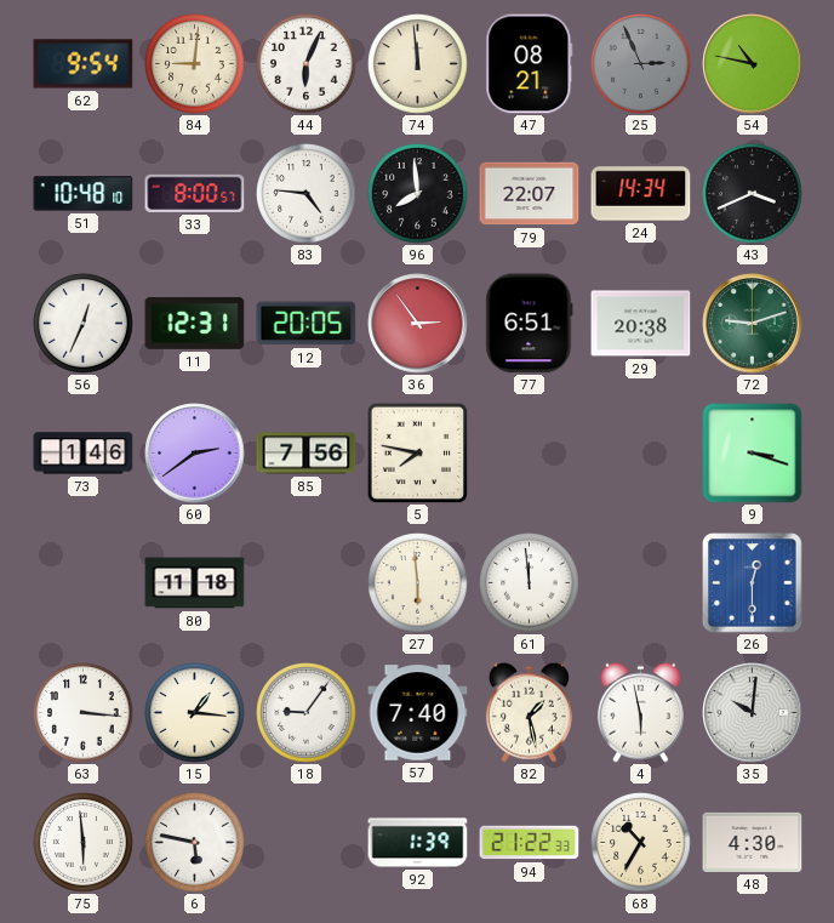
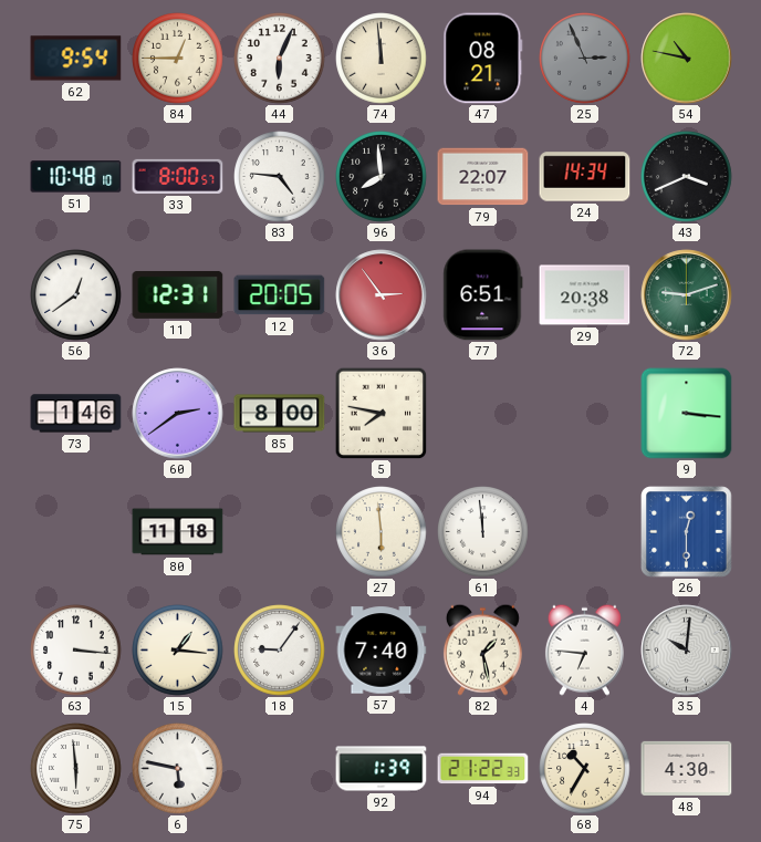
84: 9:01 -> 12:45
56: 12:34 -> 12:39
85: 7:56 -> 8:00
9: 3:18 -> 3:16
4: 5:58 -> 6:46
